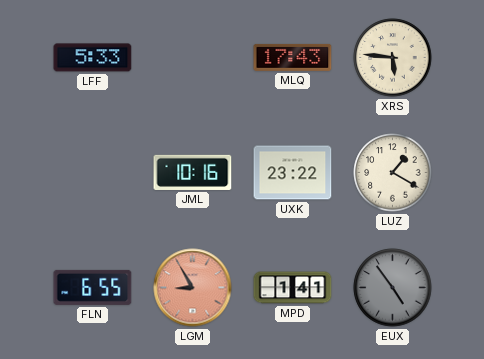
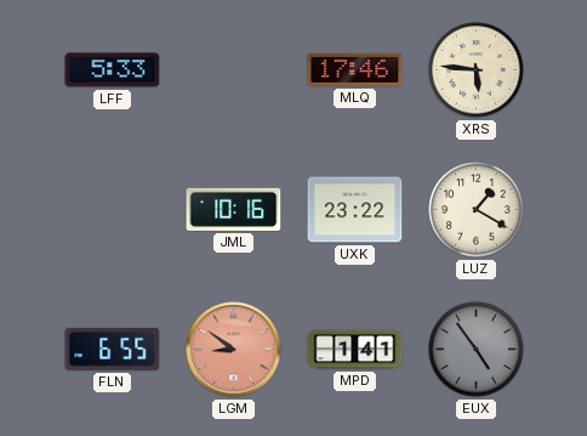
MLQ: 17:43 -> 17:46
LGM: 8:55 -> 8:51
